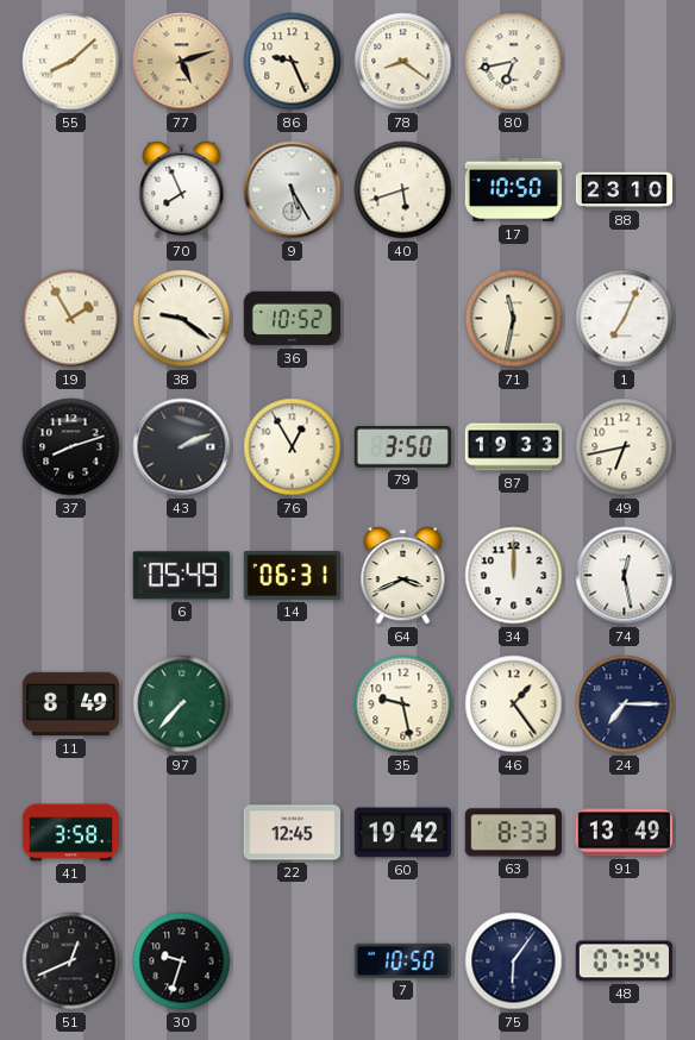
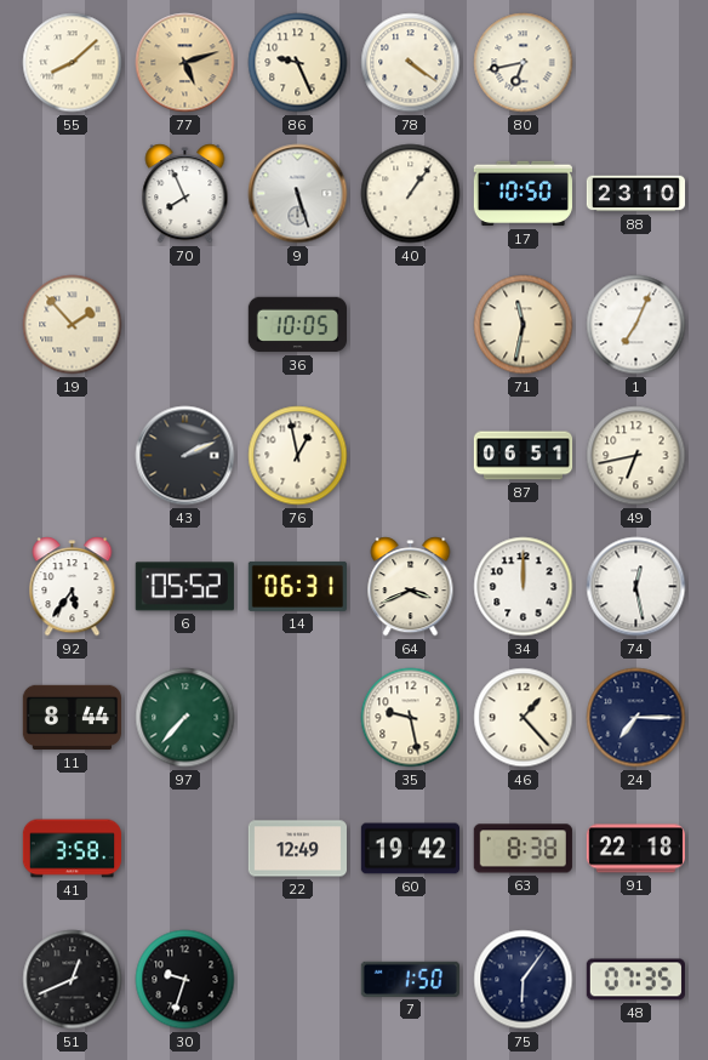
78: 8:21 -> 4:21
9: 5:25 -> 5:27
40: 5:42 -> 1:06
19: 1:55 -> 1:53
38: 9:21 -> none
36: 10:52 -> 10:05
37: 8:12 -> none
76: 12:55 -> 12:58
79: 3:50 -> none
87: 19:33 -> 06:51
92: none -> 5:36
6: 05:49 -> 05:52
11: 8:49 -> 8:44
46: 1:24 -> 1:23
22: 12:45 -> 12:49
63: 8:33 -> 8:38
91: 13:49 -> 22:18
7: 10:50 -> 1:50
48: 07:34 -> 07:35
